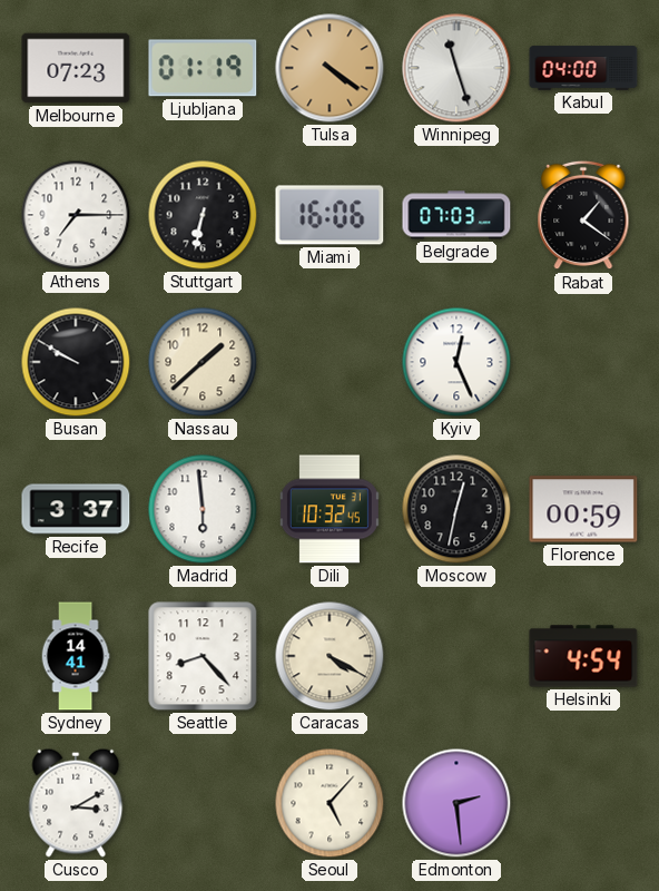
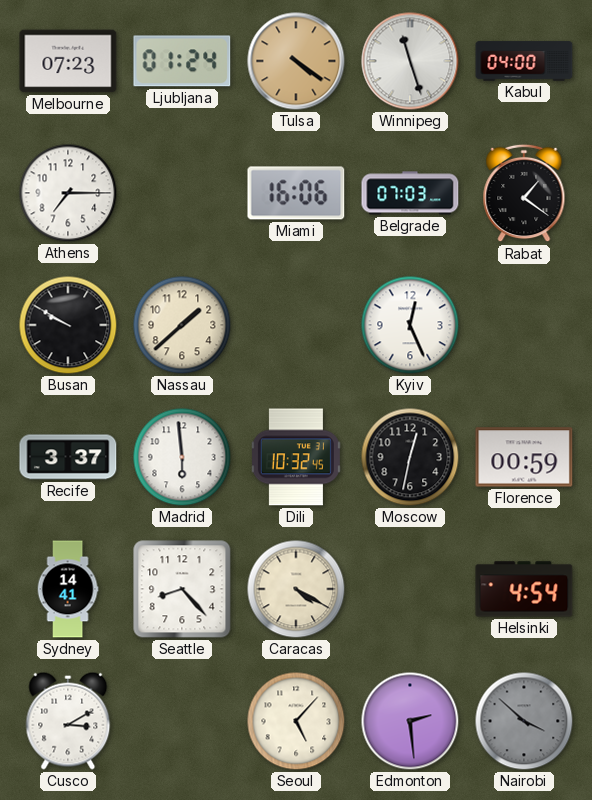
Ljubljana: 01:19 -> 01:24
Stuttgart: 6:32 -> none
Nairobi: none -> 3:52
